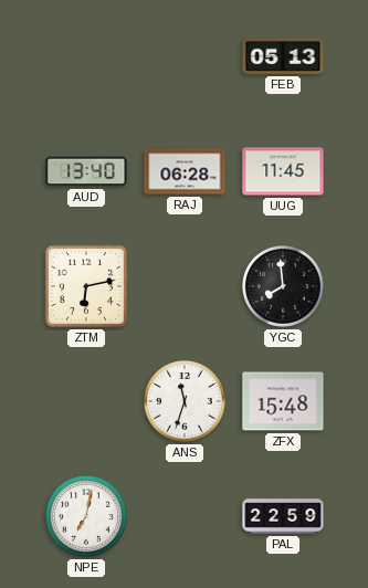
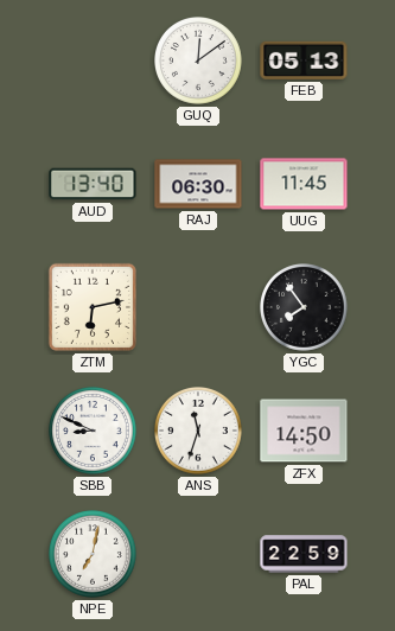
GUQ: none -> 12:09
RAJ: 06:28 -> 06:30
YGC: 7:59 -> 7:54
SBB: none -> 8:49
ZFX: 15:48 -> 14:50
